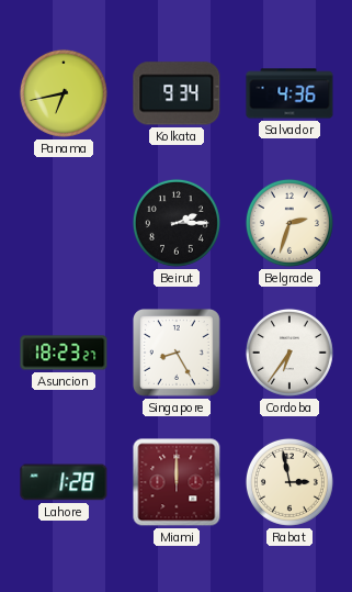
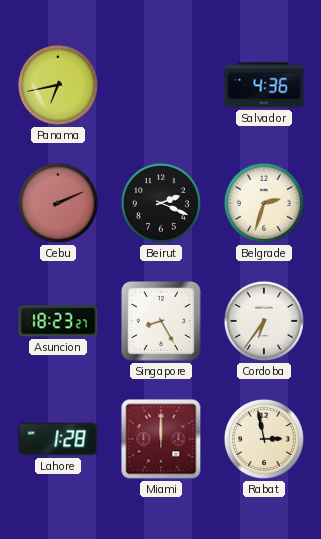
Kolkata: 9:34 -> none
Cebu: none -> 2:11
Beirut: 2:15 -> 2:19
